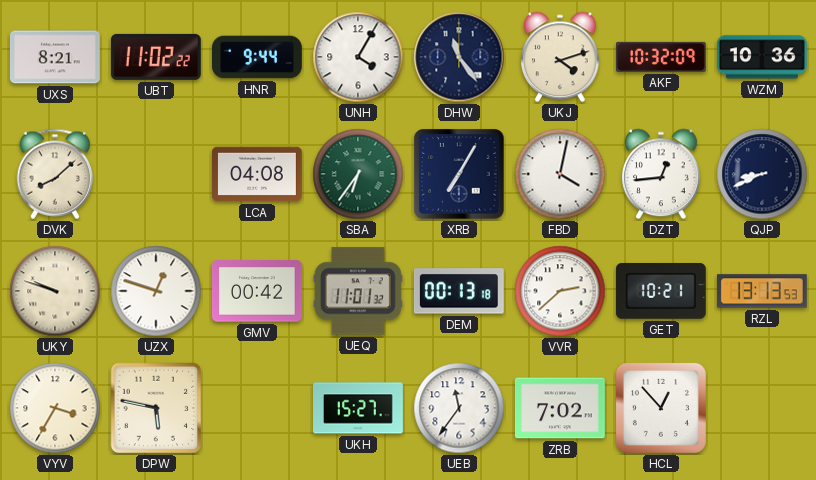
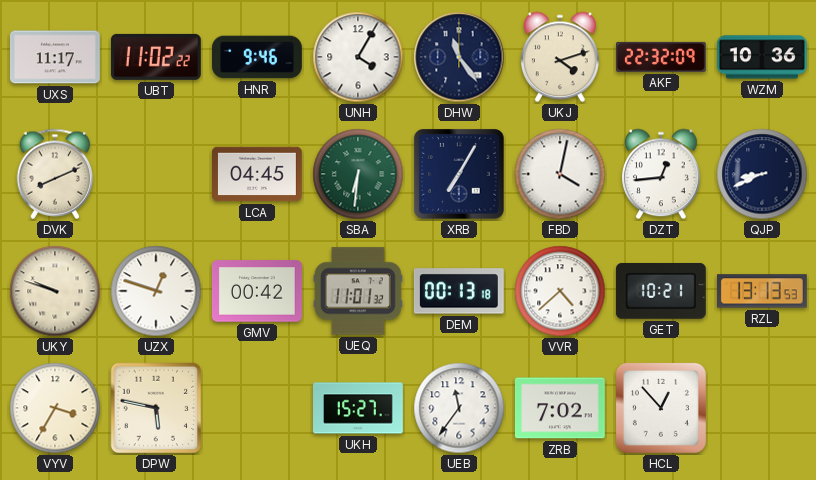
UXS: 8:21 -> 11:17
HNR: 9:44 -> 9:46
AKF: 10:32 -> 22:32
DVK: 8:08 -> 8:11
LCA: 04:08 -> 04:45
SBA: 6:36 -> 6:31
VVR: 2:38 -> 4:38
